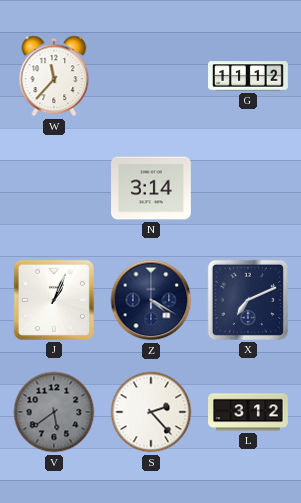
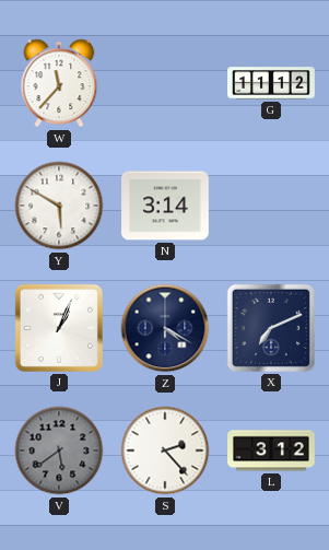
Y: none -> 5:50
